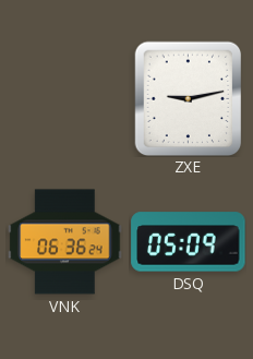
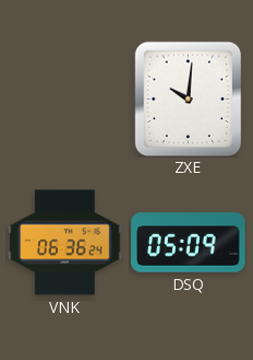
ZXE: 9:13 -> 10:01
